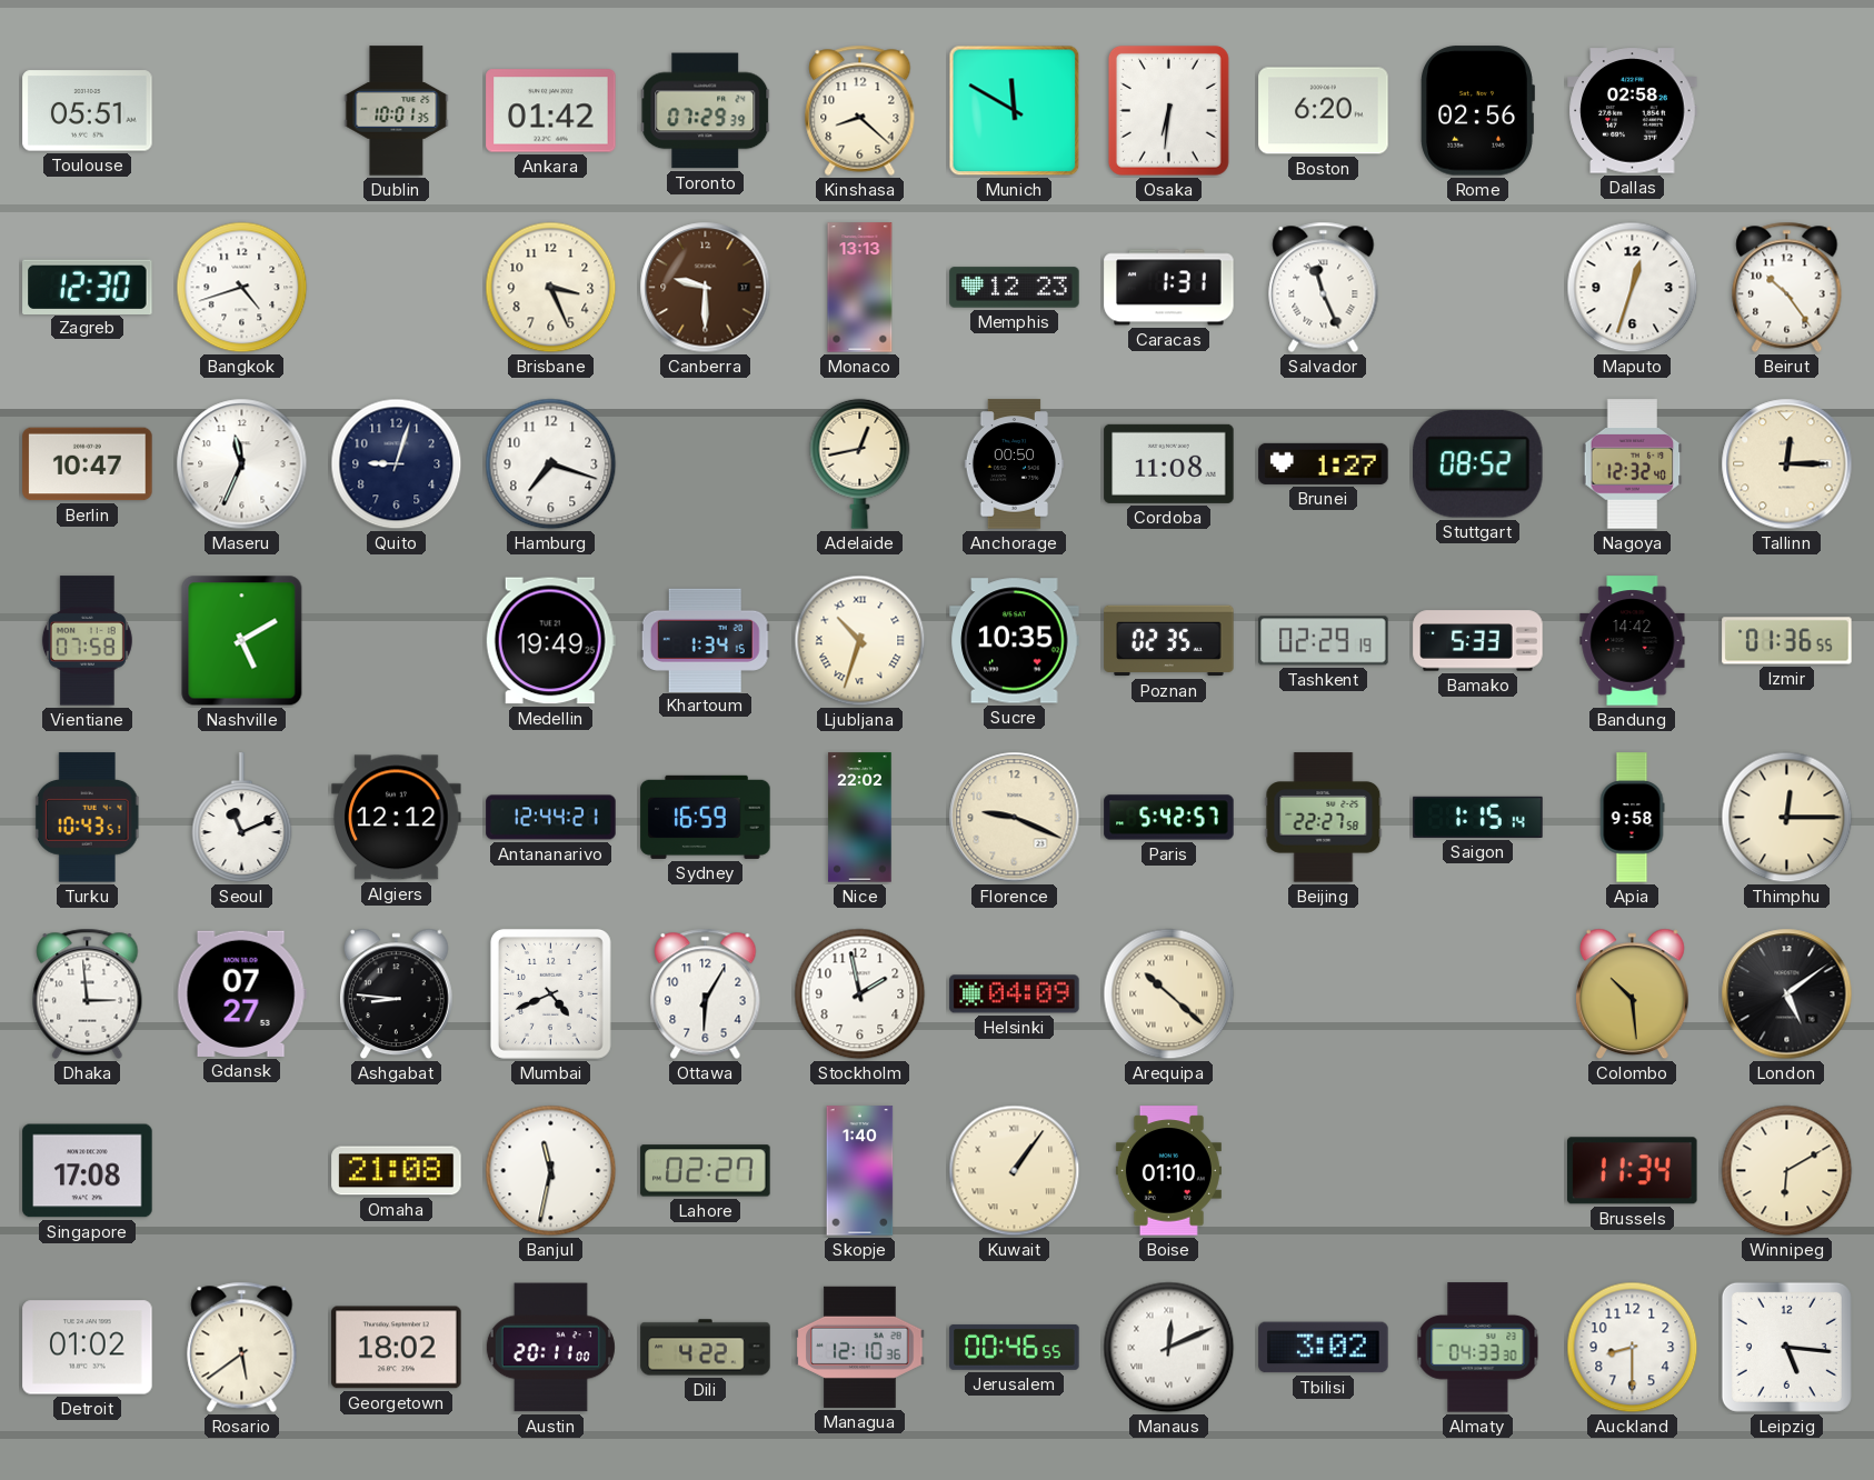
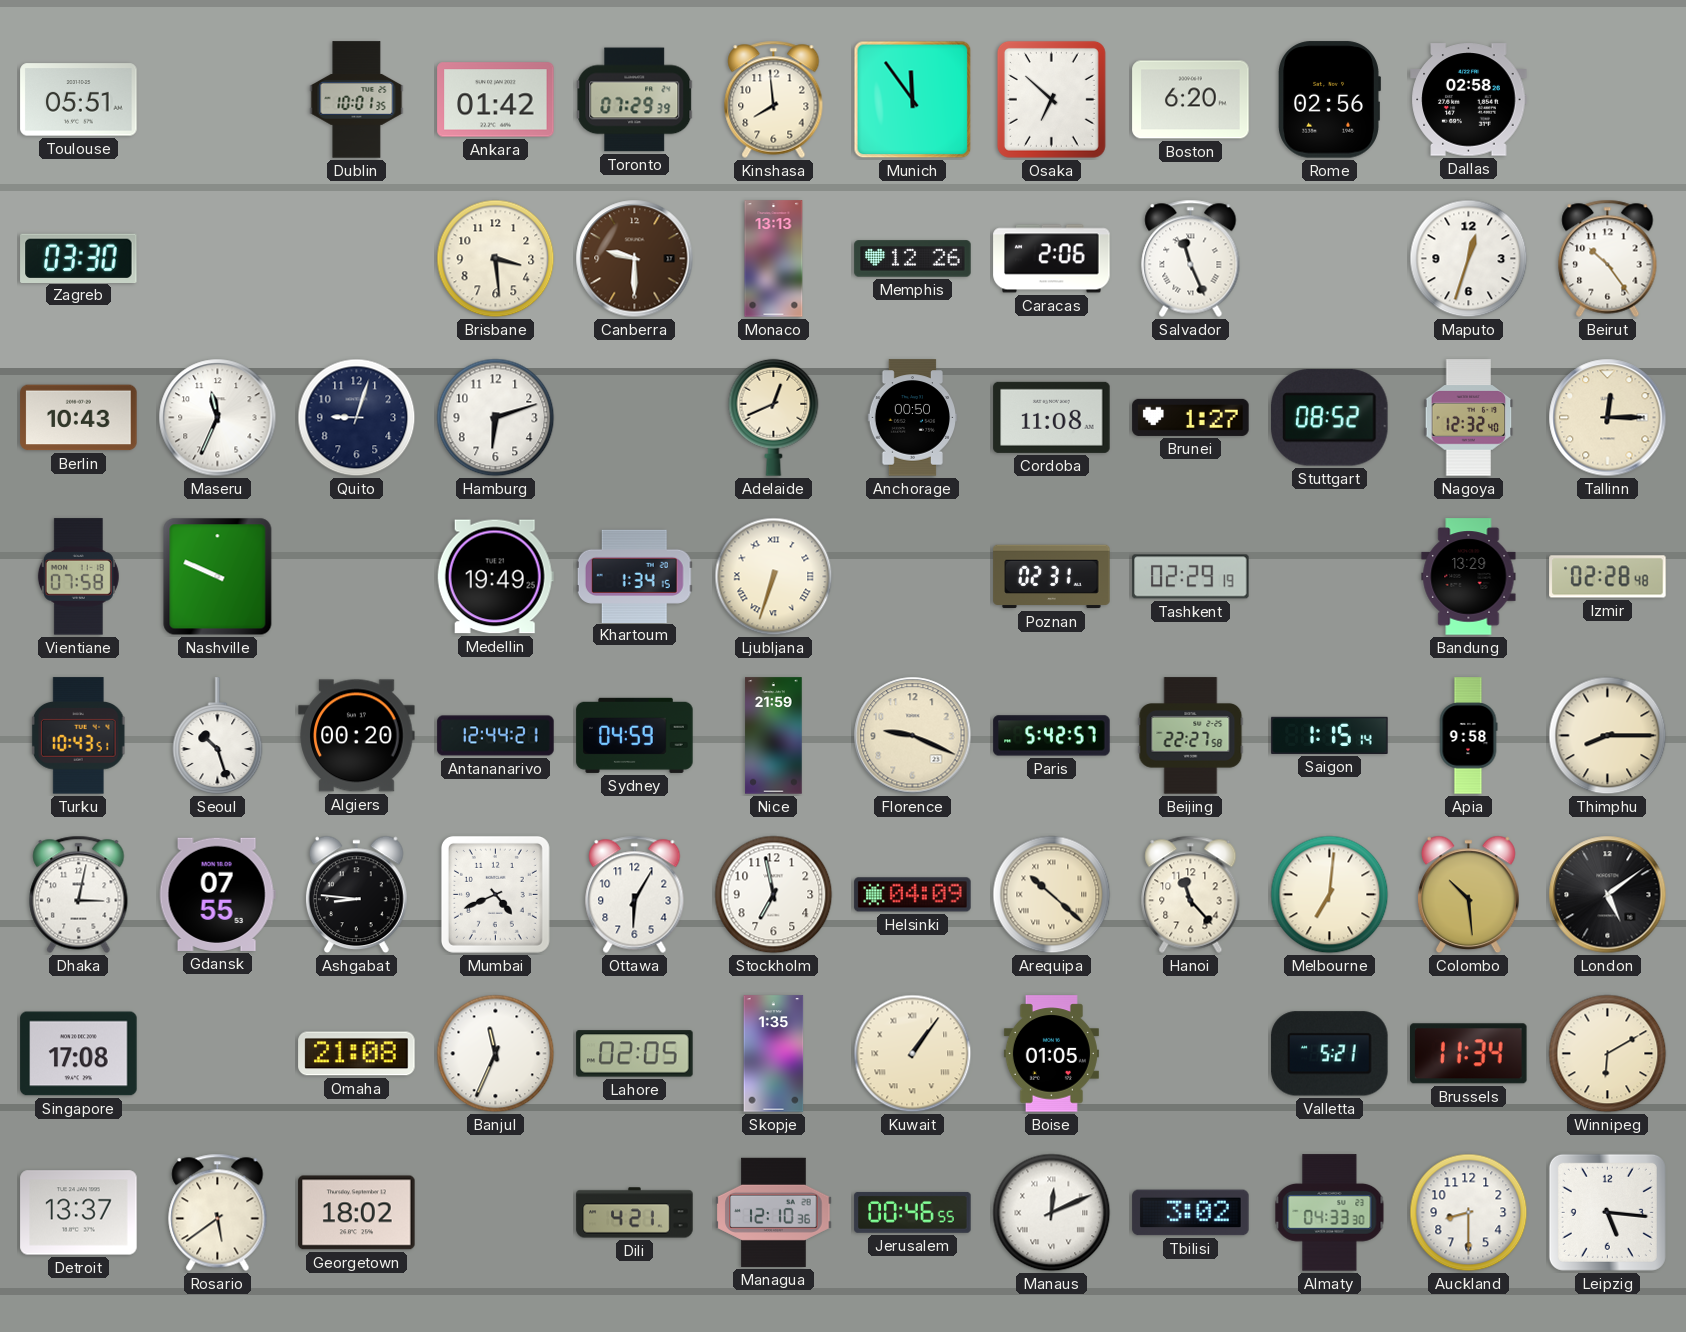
Kinshasa: 8:22 -> 7:59
Munich: 11:50 -> 11:54
Osaka: 6:31 -> 6:52
Zagreb: 12:30 -> 03:30
Bangkok: 4:42 -> none
Brisbane: 3:26 -> 3:29
Memphis: 12:23 -> 12:26
Caracas: 1:31 -> 2:06
Berlin: 10:47 -> 10:43
Hamburg: 7:18 -> 6:12
Adelaide: 12:43 -> 12:41
Nashville: 5:10 -> 9:49
Ljubljana: 10:33 -> 6:33
Sucre: 10:35 -> none
Poznan: 02:35 -> 02:31
Bamako: 5:33 -> none
Bandung: 14:42 -> 13:29
Izmir: 01:36 -> 02:28
Seoul: 11:11 -> 10:27
Algiers: 12:12 -> 00:20
Sydney: 16:59 -> 04:59
Nice: 22:02 -> 21:59
Thimphu: 12:15 -> 8:15
Dhaka: 2:59 -> 3:02
Gdansk: 07:27 -> 07:55
Stockholm: 1:58 -> 6:58
Hanoi: none -> 11:23
Melbourne: none -> 7:01
Banjul: 11:32 -> 11:34
Lahore: 02:27 -> 02:05
Skopje: 1:40 -> 1:35
Boise: 01:10 -> 01:05
Valletta: none -> 5:21
Detroit: 01:02 -> 13:37
Austin: 20:11 -> none
Dili: 4:22 -> 4:21
